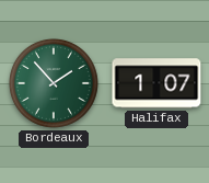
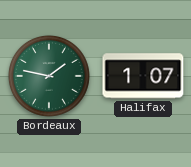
Bordeaux: 1:53 -> 1:47
